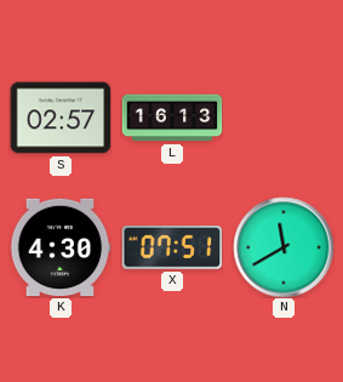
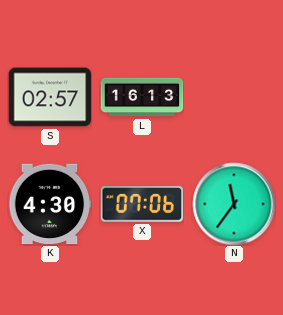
X: 07:51 -> 07:06
N: 11:40 -> 11:36
